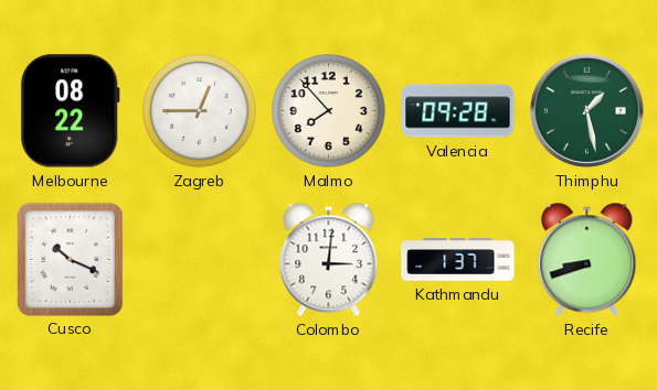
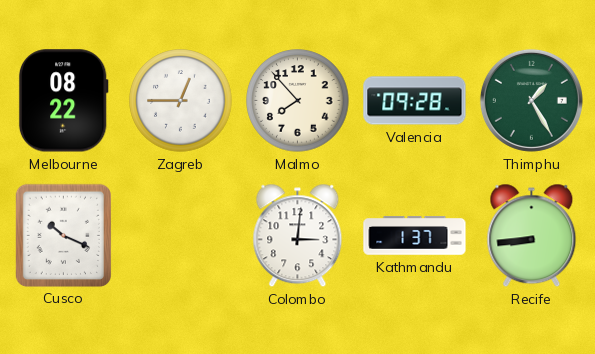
Thimphu: 1:28 -> 1:25
Recife: 8:42 -> 8:44
